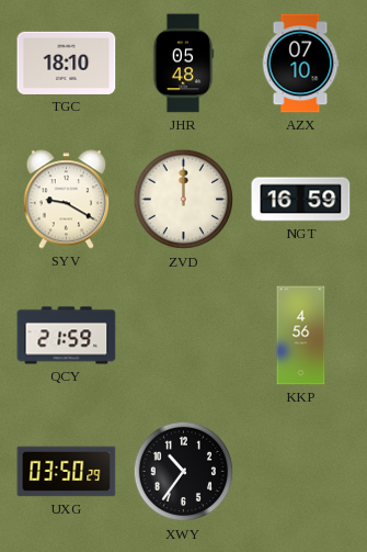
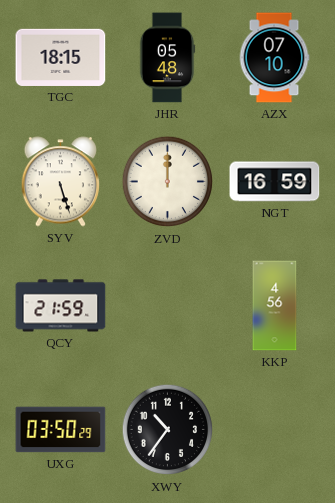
TGC: 18:10 -> 18:15
SYV: 9:20 -> 5:27
